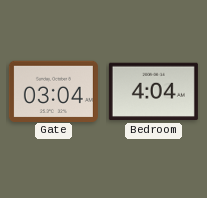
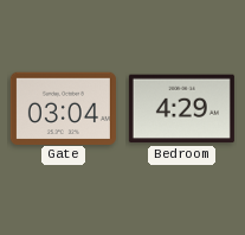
Bedroom: 4:04 -> 4:29
